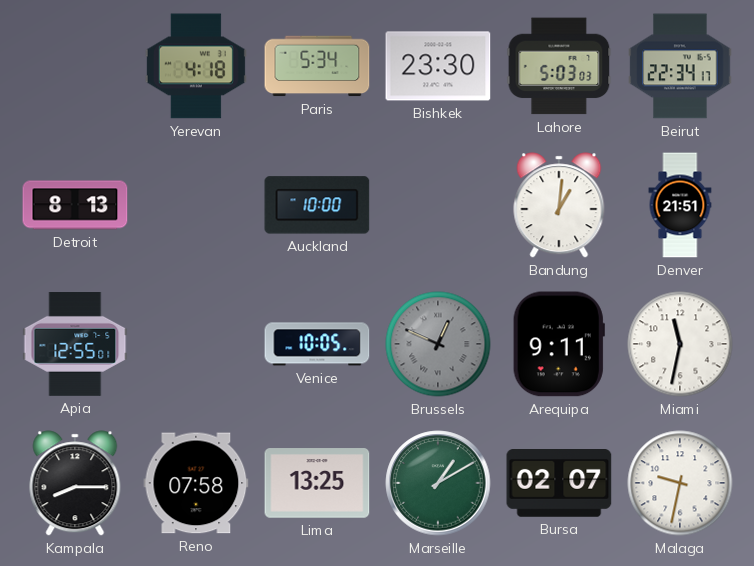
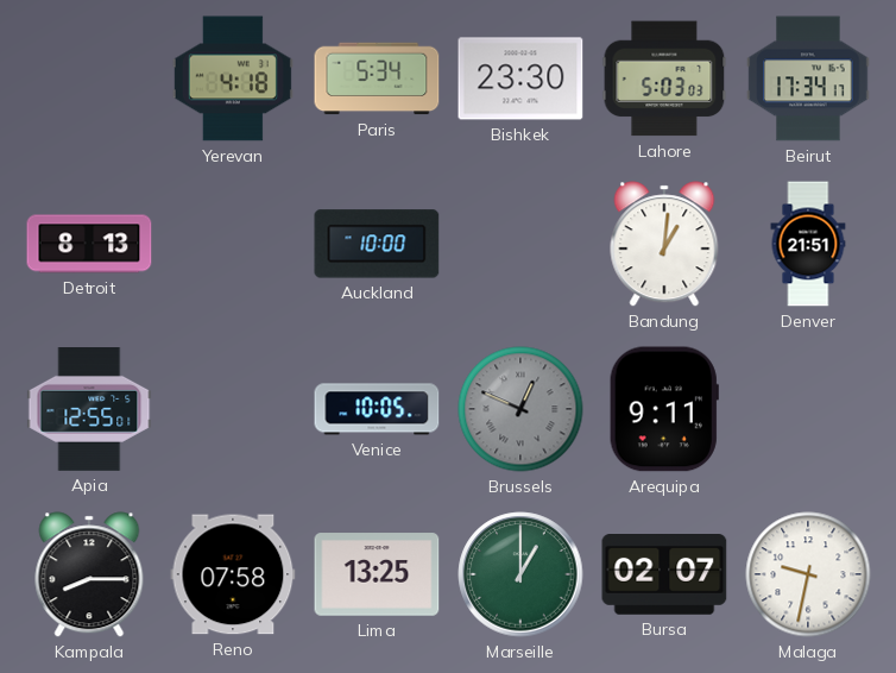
Beirut: 22:34 -> 17:34
Miami: 11:32 -> none
Marseille: 1:10 -> 1:00
